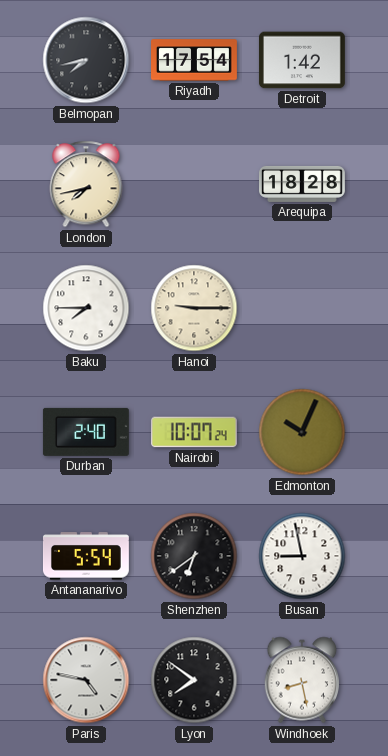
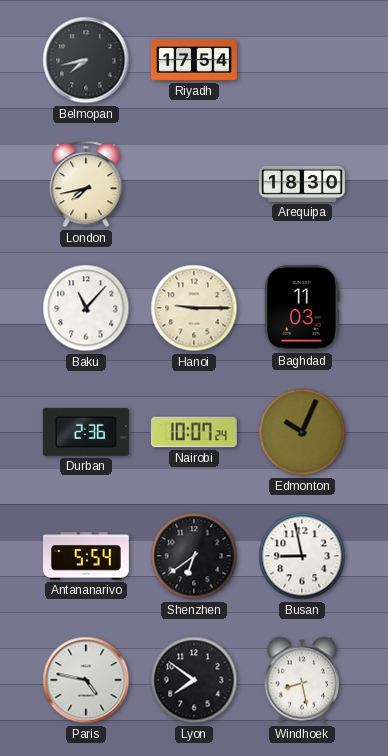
Detroit: 1:42 -> none
Arequipa: 18:28 -> 18:30
Baku: 7:45 -> 11:07
Baghdad: none -> 11:03
Durban: 2:40 -> 2:36
